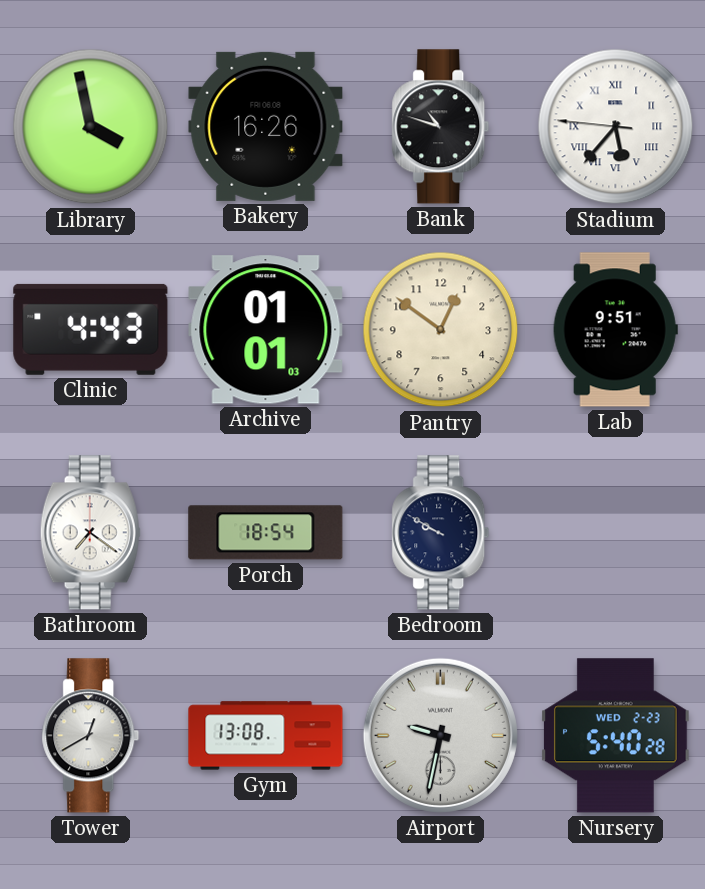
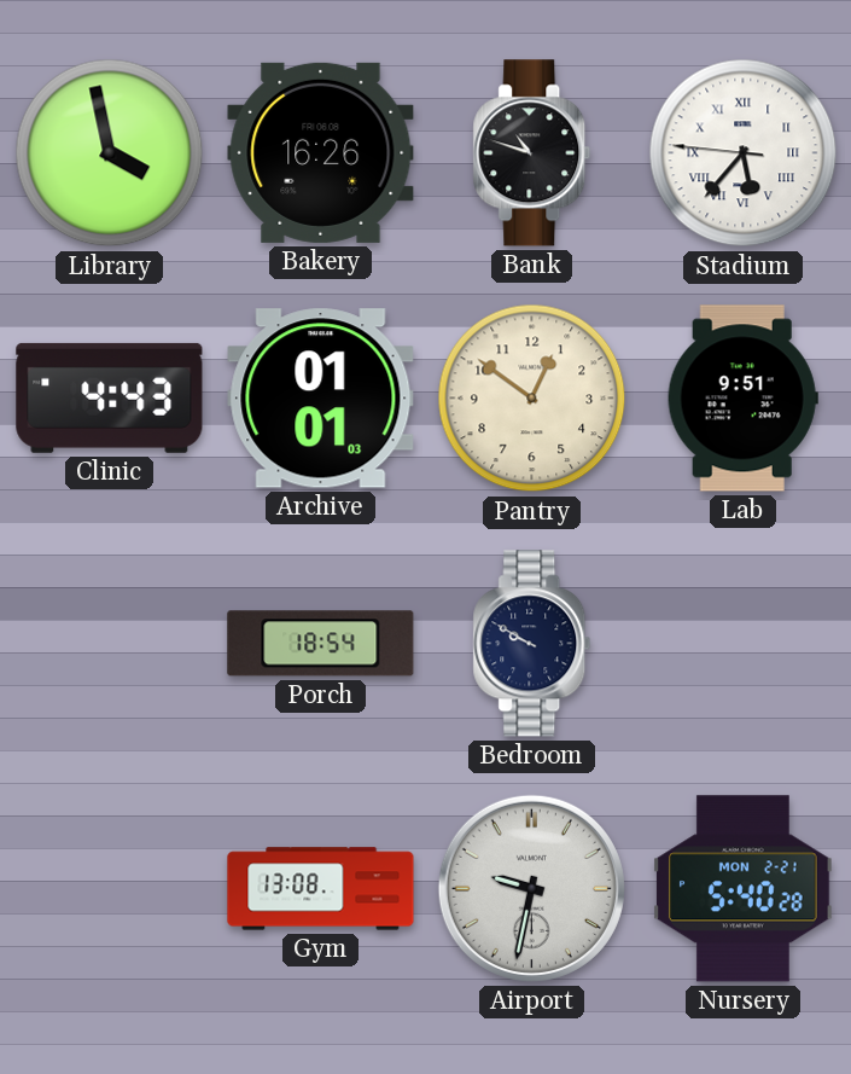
Bathroom: 7:21 -> none
Tower: 12:40 -> none
Nursery date: WED 2-23 -> MON 2-21
